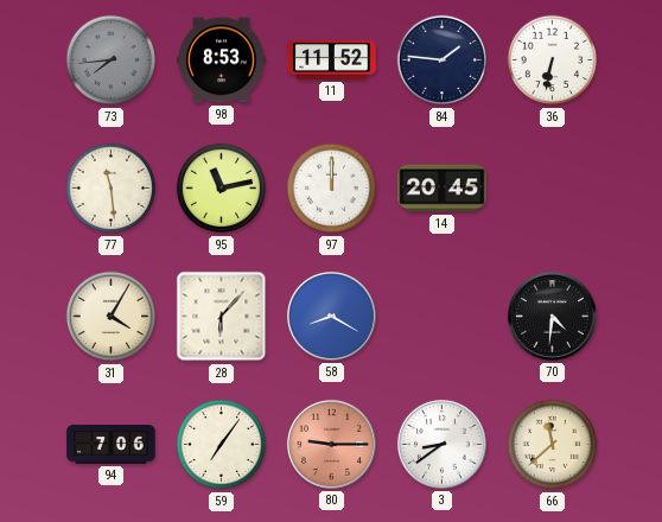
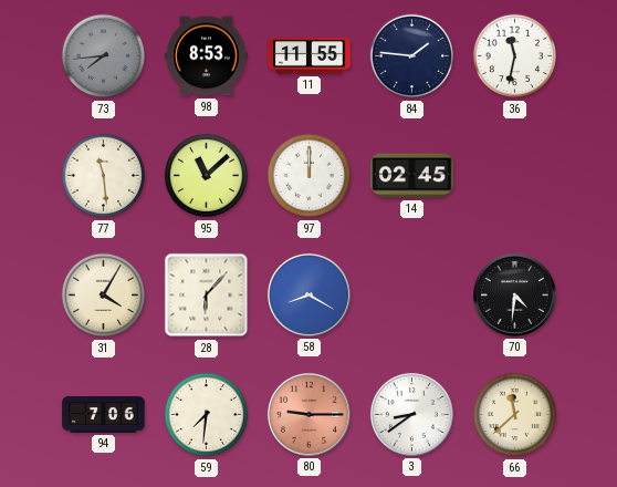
11: 11:52 -> 11:55
36: 6:32 -> 11:32
95: 11:13 -> 11:08
14: 20:45 -> 02:45
59: 7:06 -> 7:31
